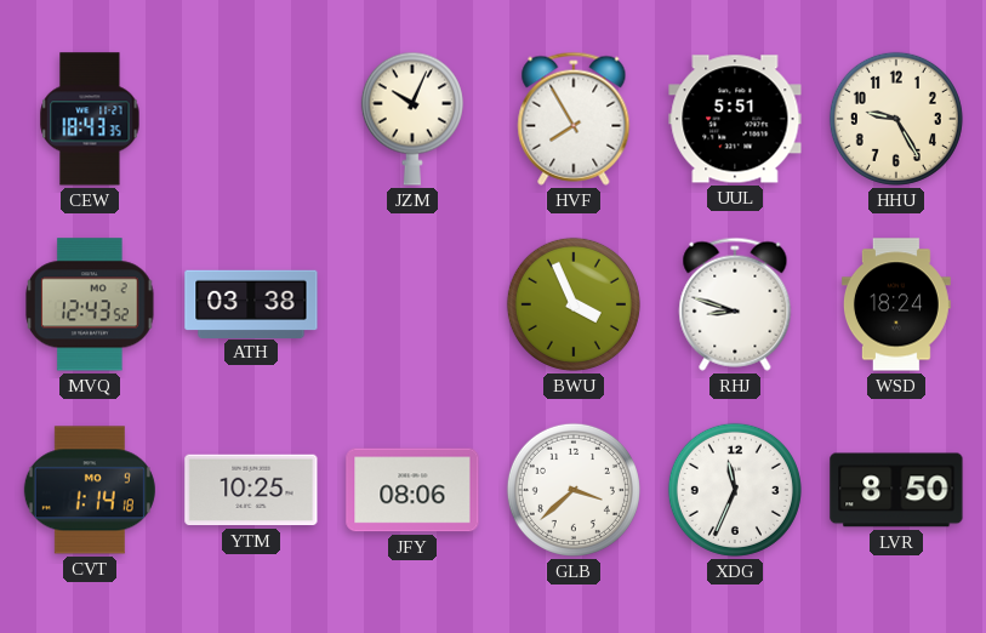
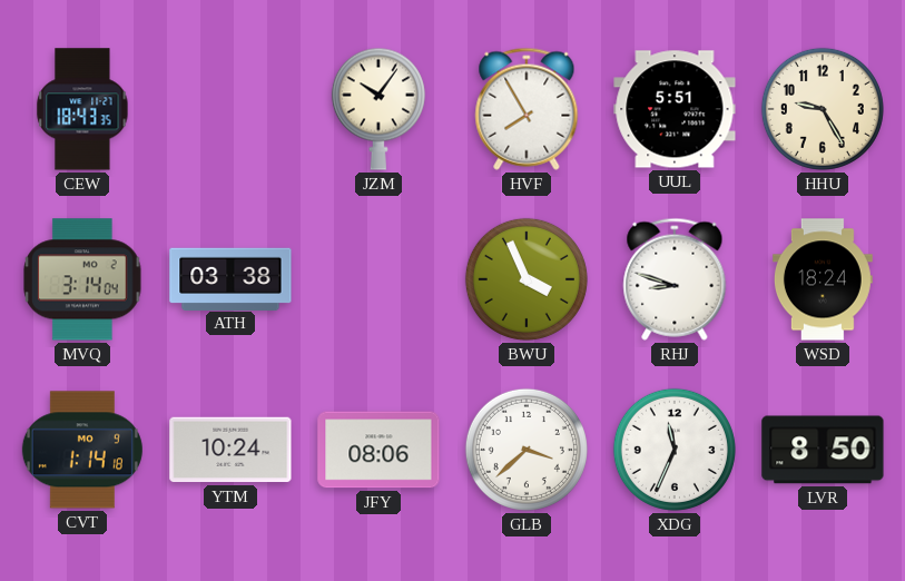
JZM: 10:04 -> 10:06
MVQ: 12:43 -> 3:14
YTM: 10:25 -> 10:24
